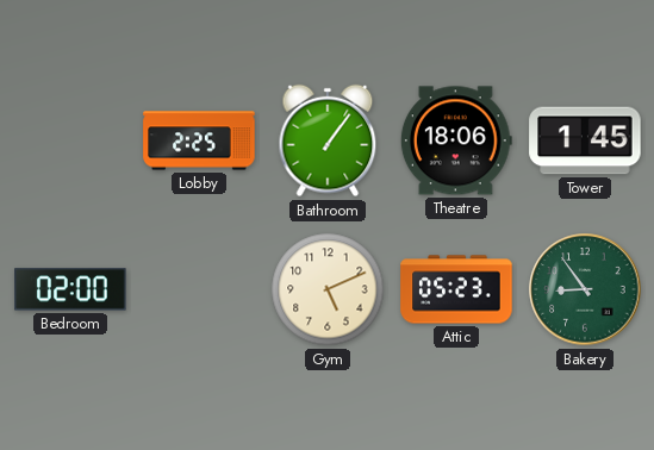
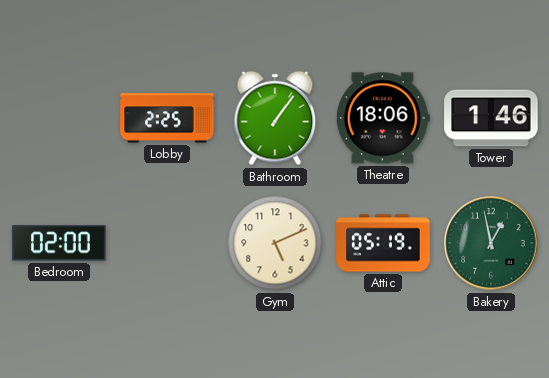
Tower: 1:45 -> 1:46
Attic: 05:23 -> 05:19
Bakery: 8:54 -> 12:58
